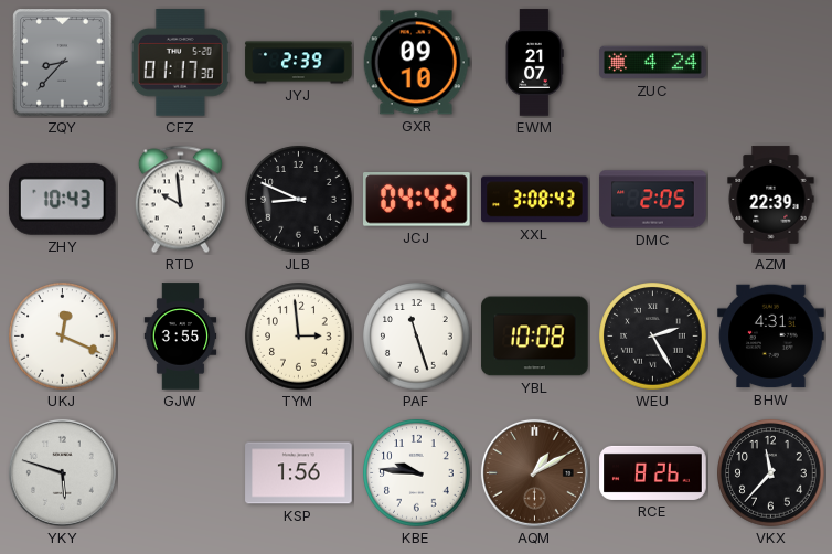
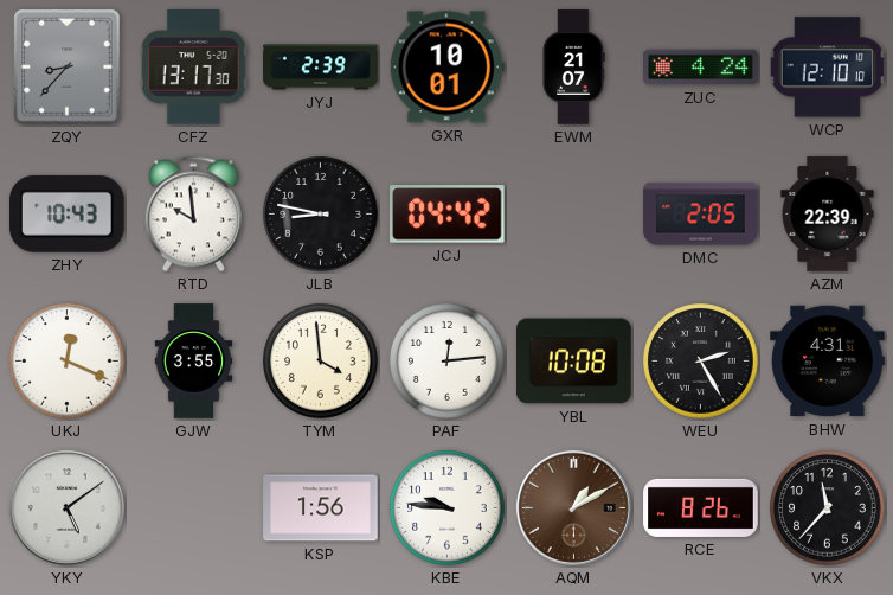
CFZ: 01:17 -> 13:17
GXR: 09:10 -> 10:01
WCP: none -> 12:10
JLB: 8:49 -> 8:47
XXL: 3:08 -> none
TYM: 2:59 -> 3:59
PAF: 11:27 -> 12:14
YKY: 5:48 -> 5:09
